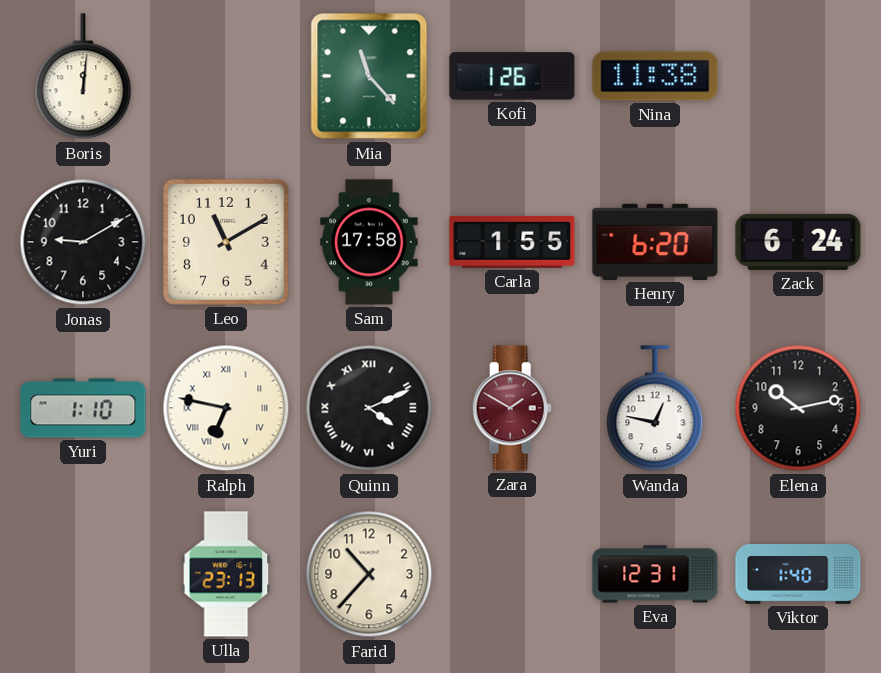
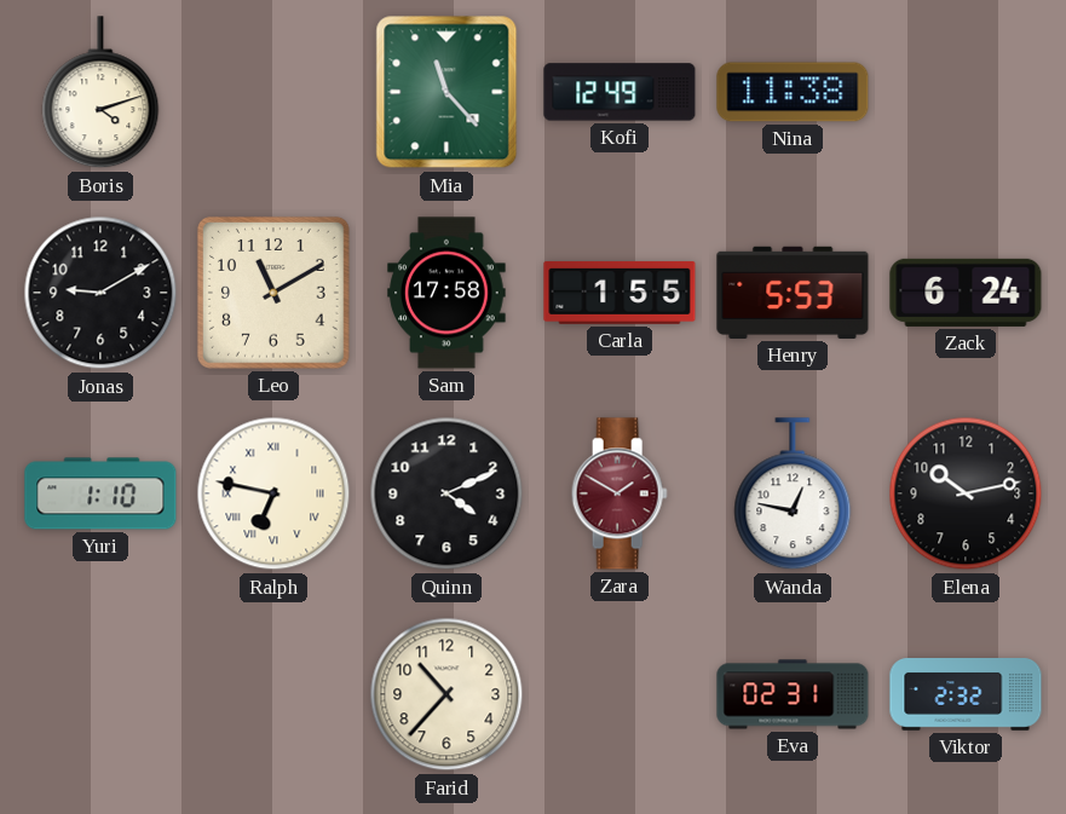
Boris: 12:01 -> 4:12
Kofi: 1:26 -> 12:49
Henry: 6:20 -> 5:53
Quinn numerals: Roman -> Arabic
Ulla: 23:13 -> none
Eva: 12:31 -> 02:31
Viktor: 1:40 -> 2:32
